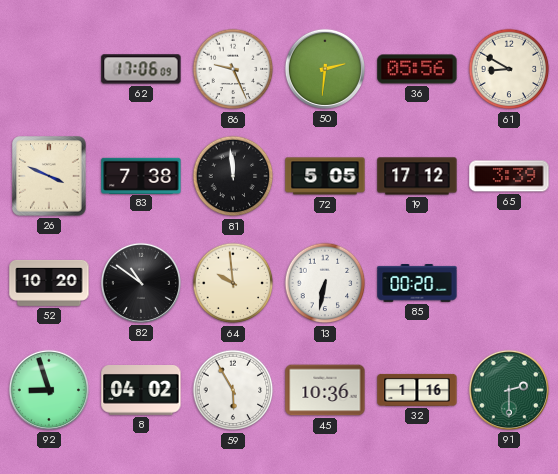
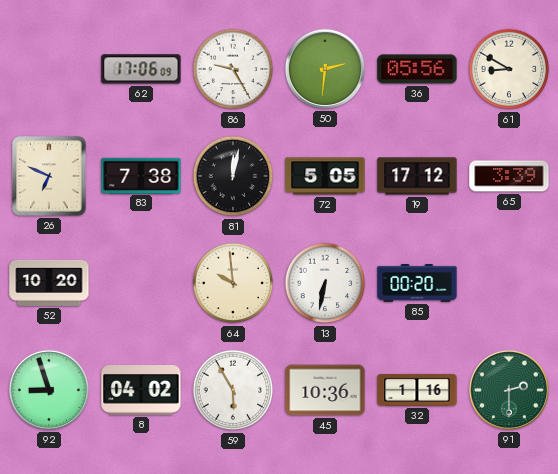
86: 9:26 -> 9:25
26: 3:49 -> 6:49
81: 11:59 -> 12:02
82: 10:51 -> none
